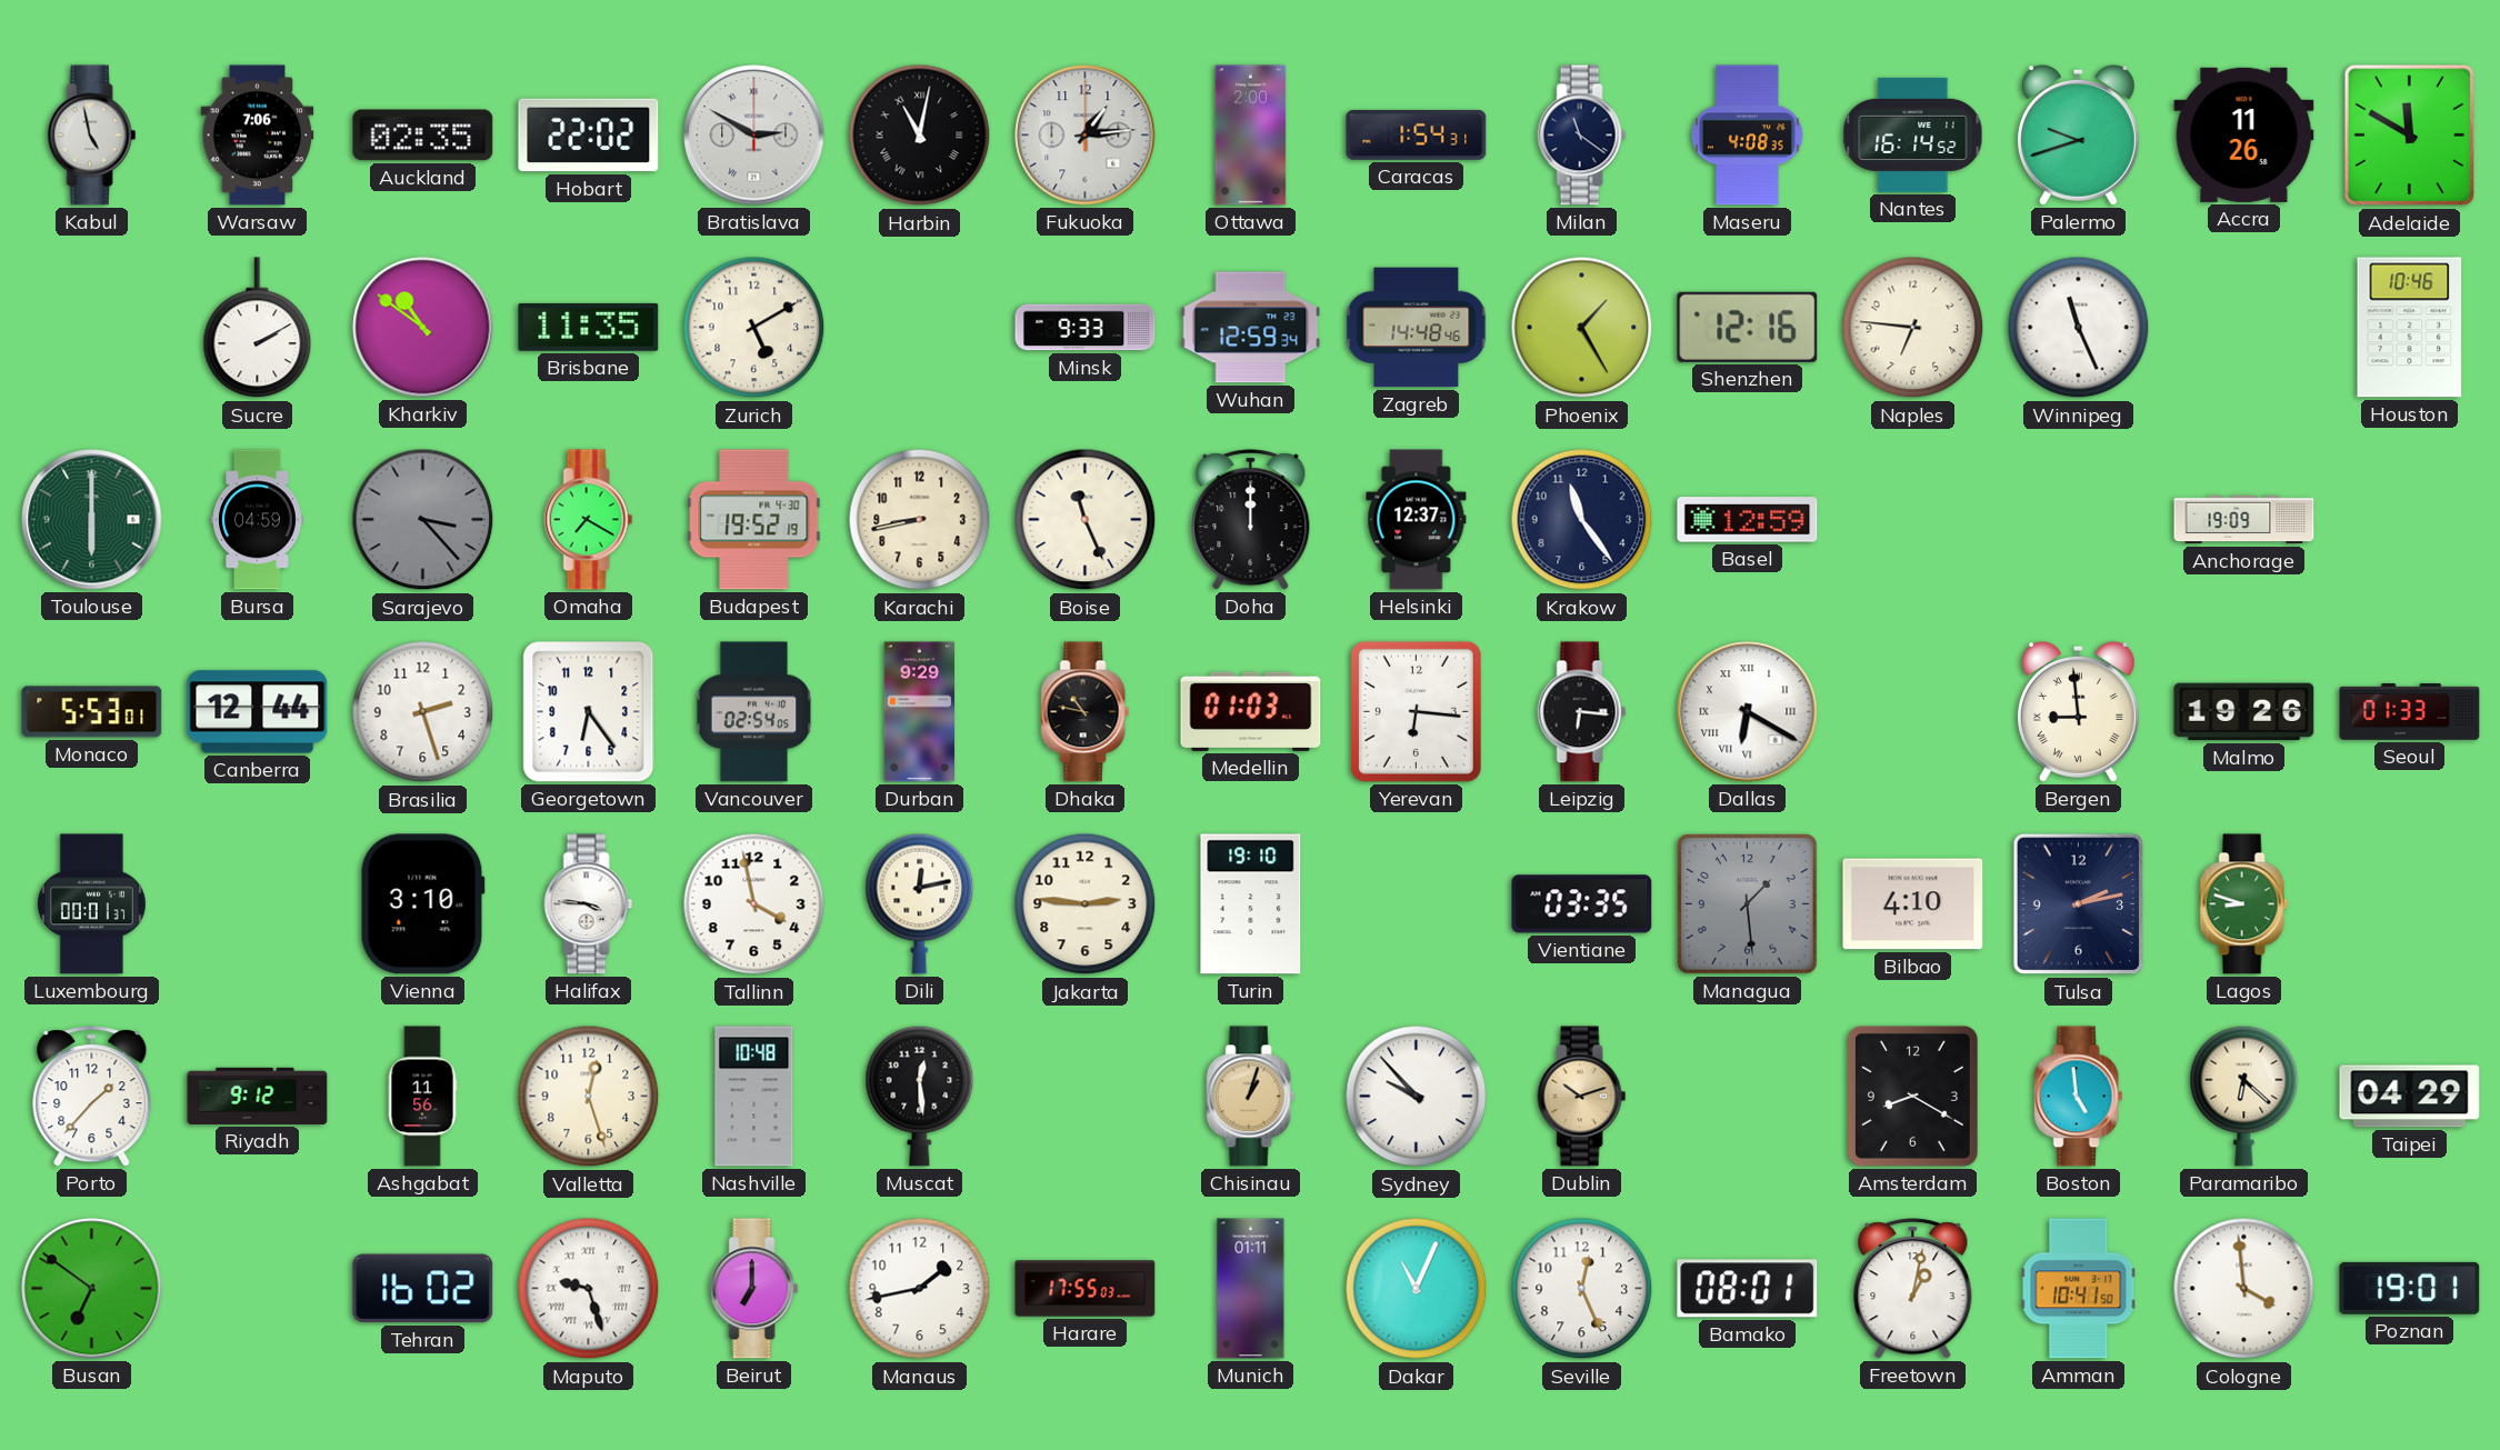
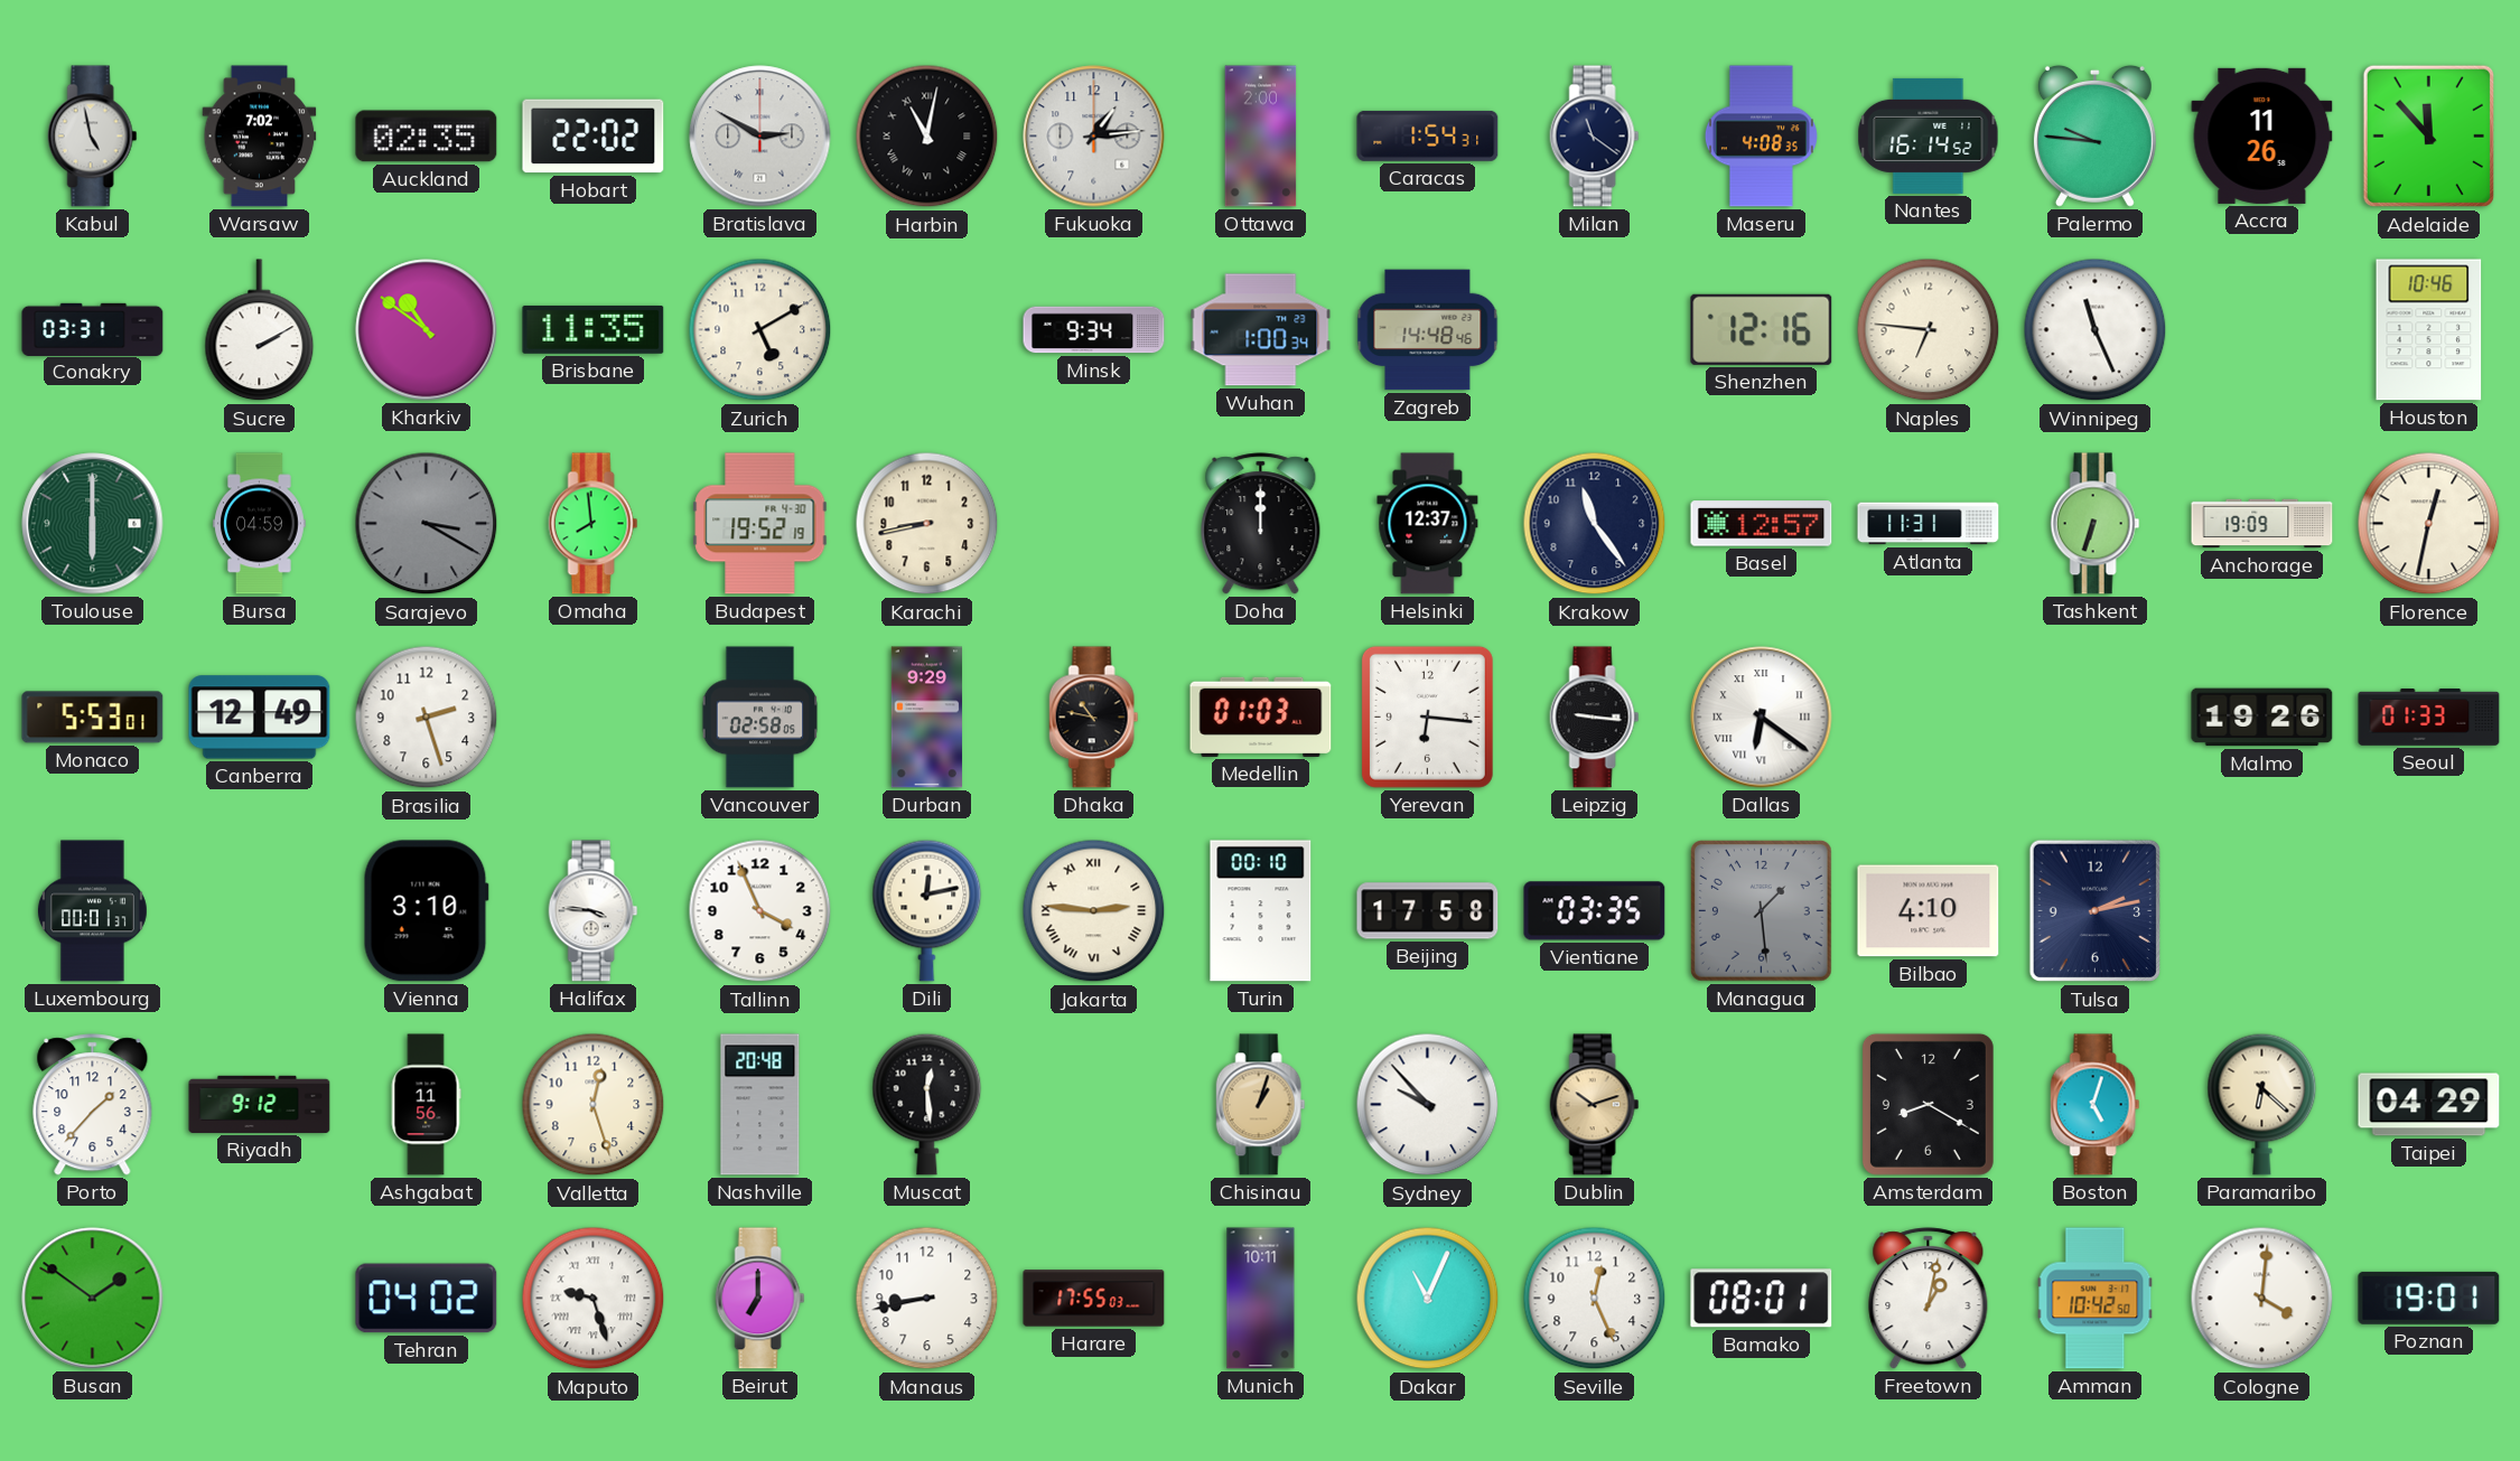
Warsaw: 7:06 -> 7:02
Palermo: 9:42 -> 9:46
Adelaide: 11:50 -> 11:53
Conakry: none -> 03:31
Minsk: 9:33 -> 9:34
Wuhan: 12:59 -> 1:00
Phoenix: 1:25 -> none
Sarajevo: 3:23 -> 3:20
Omaha: 7:20 -> 7:59
Boise: 11:26 -> none
Basel: 12:59 -> 12:57
Atlanta: none -> 11:31
Tashkent: none -> 6:33
Florence: none -> 12:32
Canberra: 12:44 -> 12:49
Georgetown: 6:24 -> none
Vancouver: 02:54 -> 02:58
Leipzig: 6:16 -> 9:16
Dallas: 6:20 -> 6:21
Bergen: 8:59 -> none
Tallinn: 3:58 -> 3:56
Jakarta numerals: Arabic -> Roman
Turin: 19:10 -> 00:10
Beijing: none -> 17:58
Lagos: 8:48 -> none
Nashville: 10:48 -> 20:48
Boston: 4:59 -> 5:03
Busan: 6:51 -> 1:51
Tehran: 16:02 -> 04:02
Manaus: 1:43 -> 8:43
Munich: 01:11 -> 10:11
Amman: 10:41 -> 10:42
Cologne: 3:59 -> 4:01
